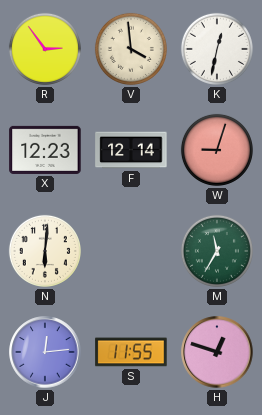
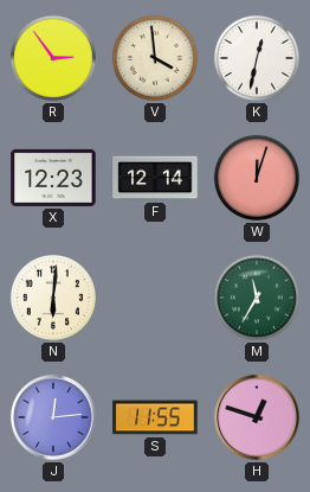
W: 9:03 -> 12:03
